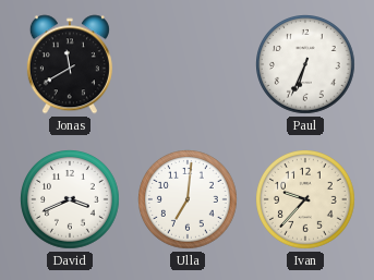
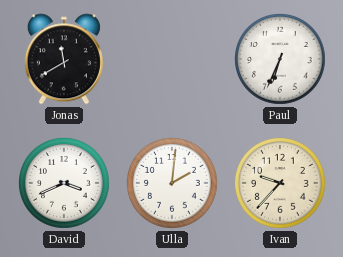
Ulla: 7:01 -> 2:01
